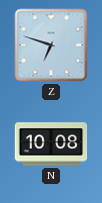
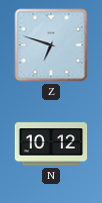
N: 10:08 -> 10:12
